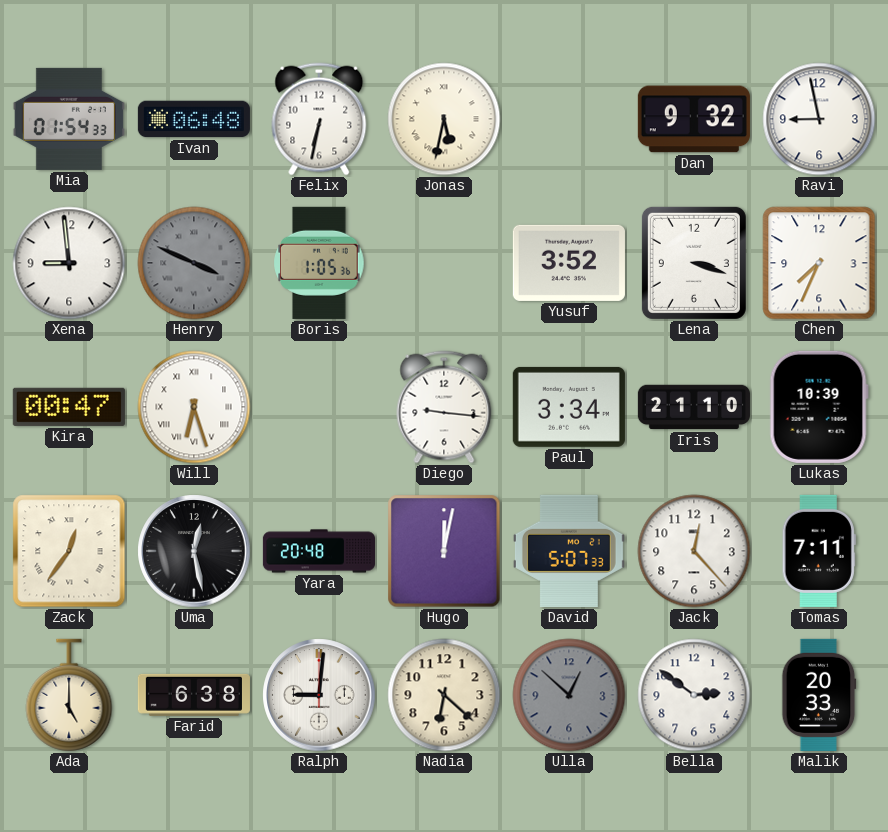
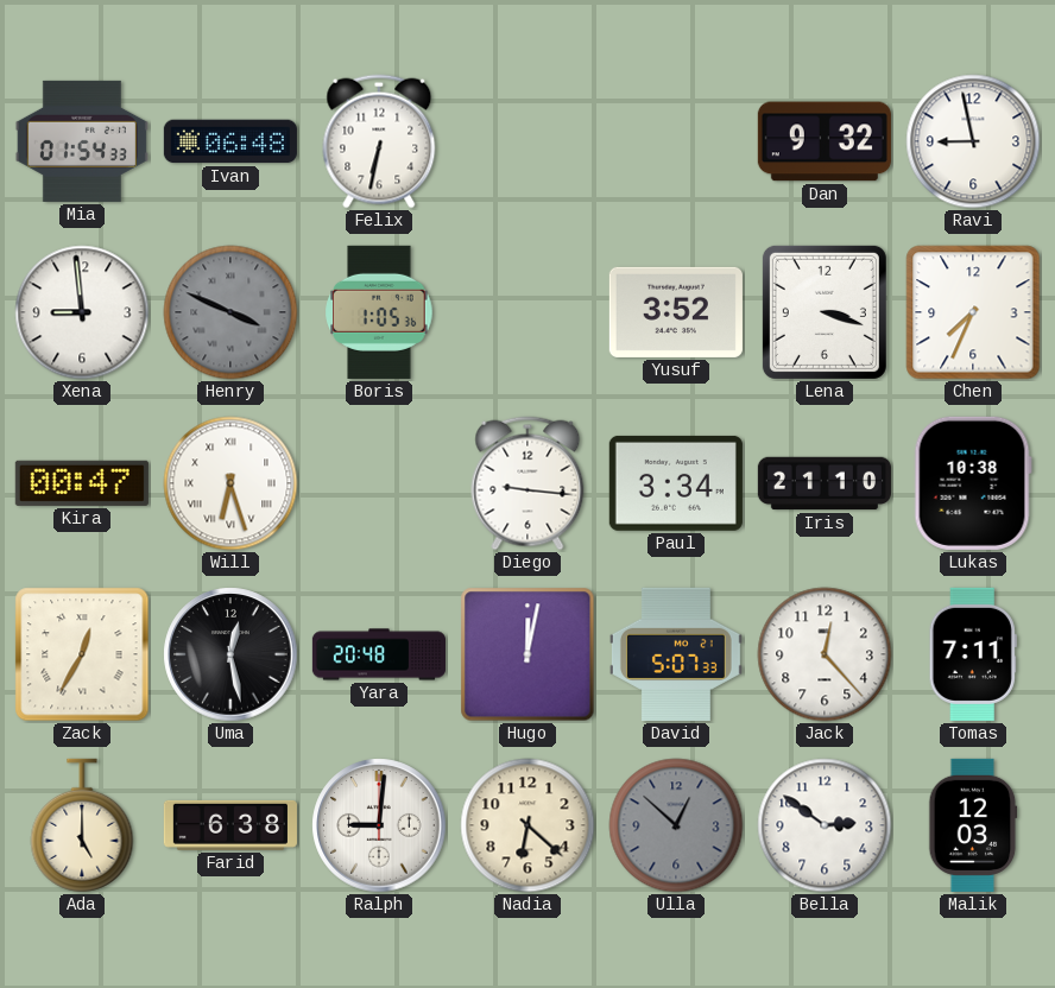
Jonas: 5:32 -> none
Lukas: 10:39 -> 10:38
Zack: 12:36 -> 12:35
Malik: 20:33 -> 12:03
